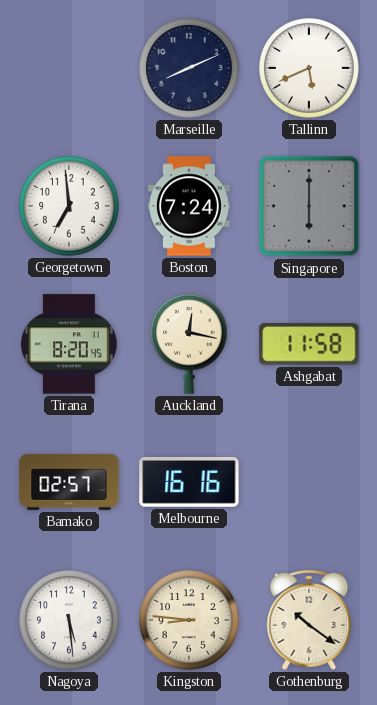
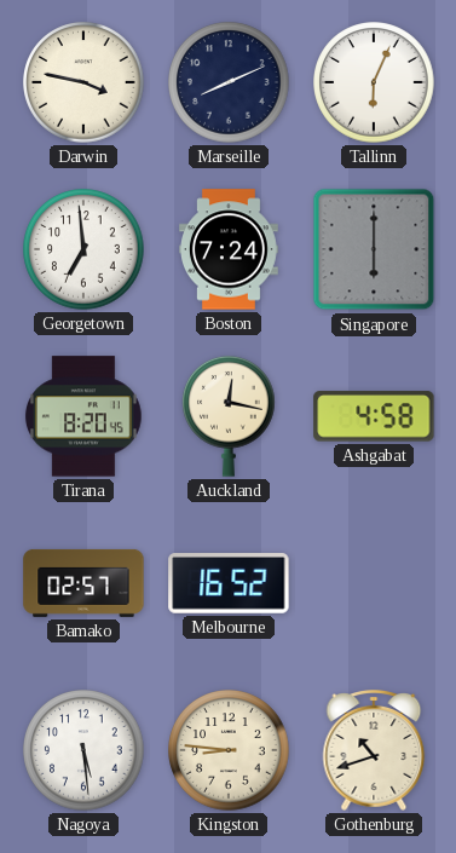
Darwin: none -> 3:47
Tallinn: 5:41 -> 6:04
Ashgabat: 11:58 -> 4:58
Melbourne: 16:16 -> 16:52
Gothenburg: 10:21 -> 10:42
